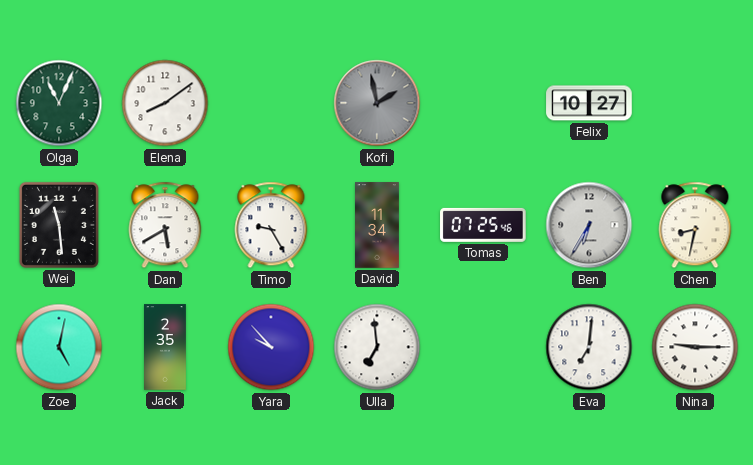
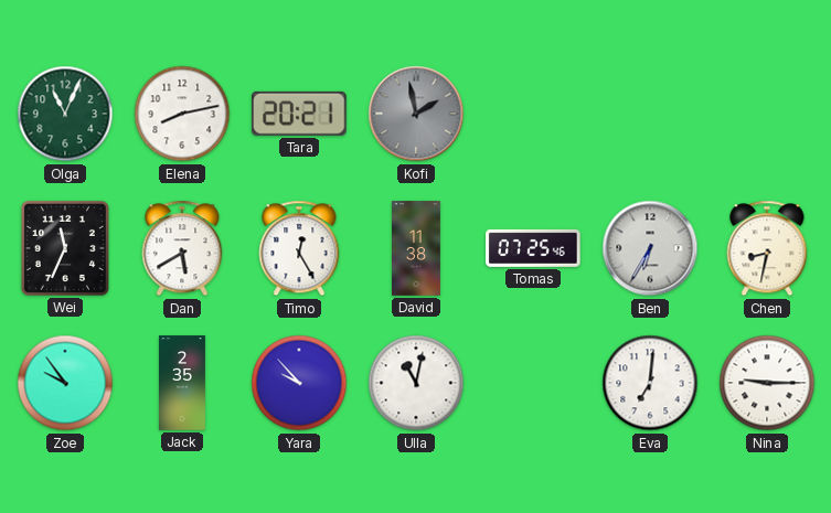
Elena: 8:09 -> 8:13
Tara: none -> 20:21
Felix: 10:27 -> none
Wei: 11:29 -> 11:34
Timo: 9:25 -> 12:25
David: 11:34 -> 11:38
Zoe: 5:02 -> 9:54
Ulla: 6:59 -> 11:02
